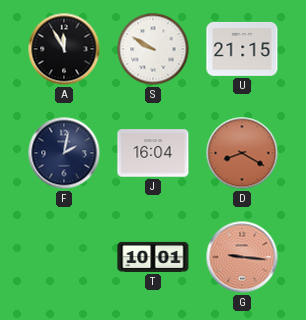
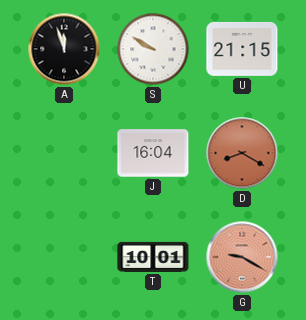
A: 11:55 -> 11:57
F: 2:02 -> none
G: 9:16 -> 9:20
